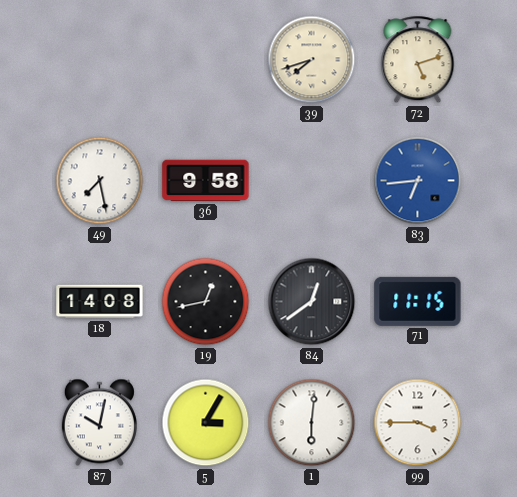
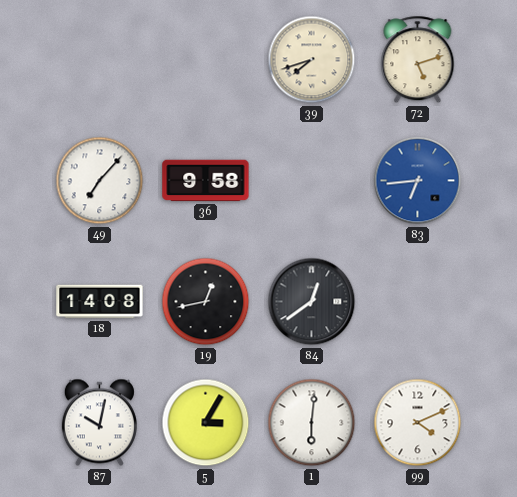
49: 7:28 -> 7:07
71: 11:15 -> none
99: 3:45 -> 4:11
